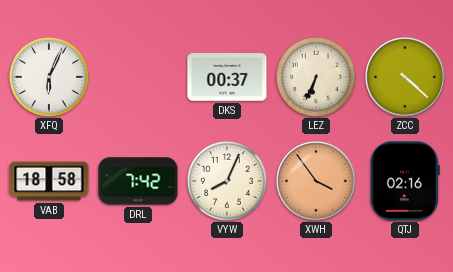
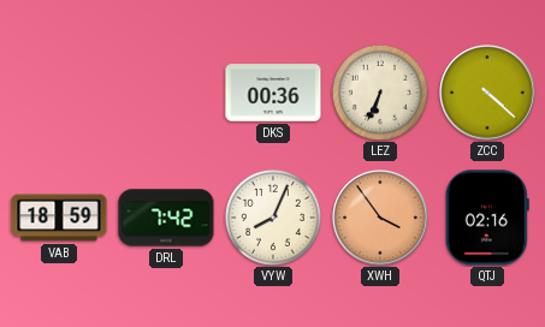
XFQ: 6:04 -> none
DKS: 00:37 -> 00:36
VAB: 18:58 -> 18:59
